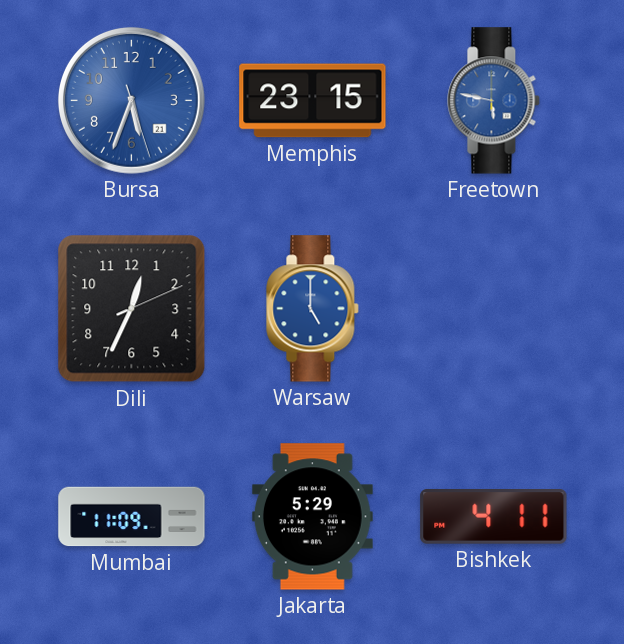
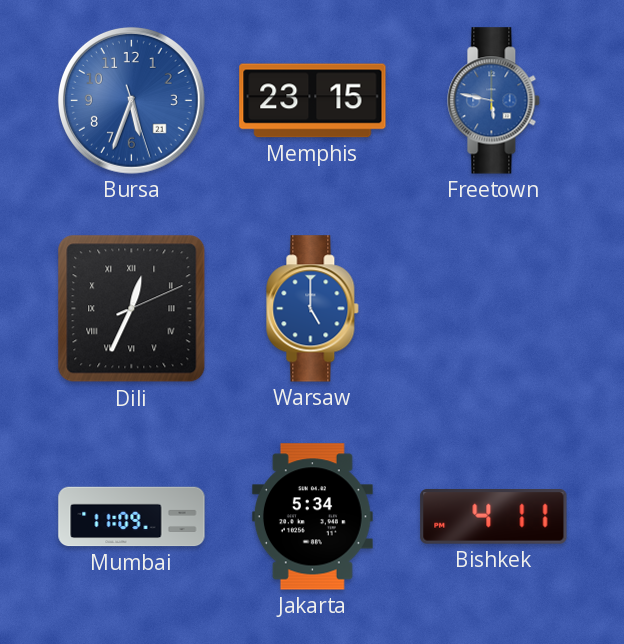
Dili numerals: Arabic -> Roman
Jakarta: 5:29 -> 5:34
